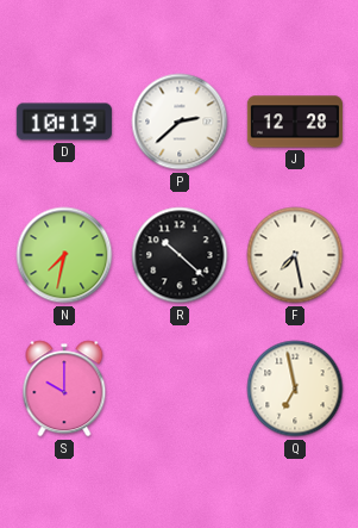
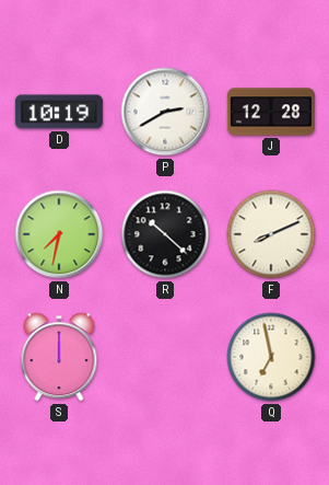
P: 2:38 -> 2:40
F: 7:28 -> 8:11
S: 10:00 -> 12:00
